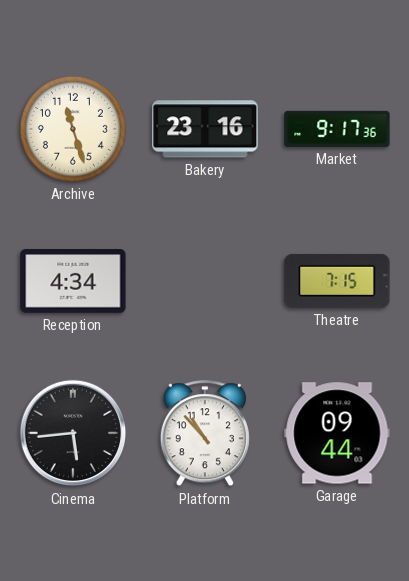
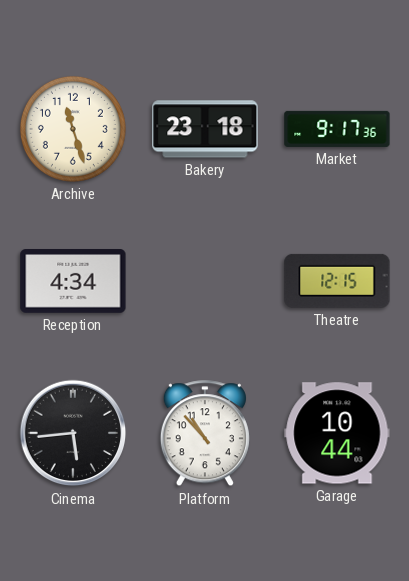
Bakery: 23:16 -> 23:18
Theatre: 7:15 -> 12:15
Garage: 09:44 -> 10:44
